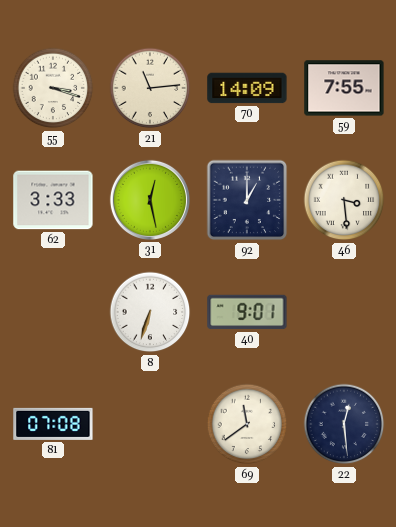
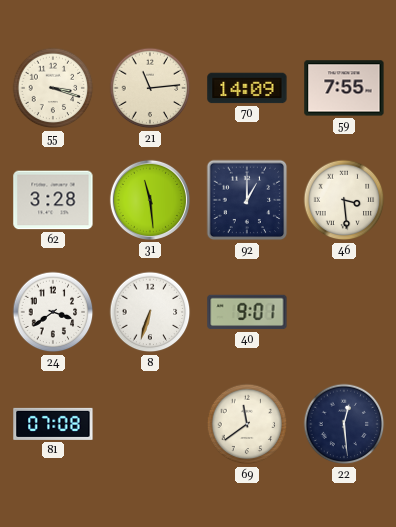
62: 3:33 -> 3:28
31: 12:28 -> 11:29
24: none -> 3:39
